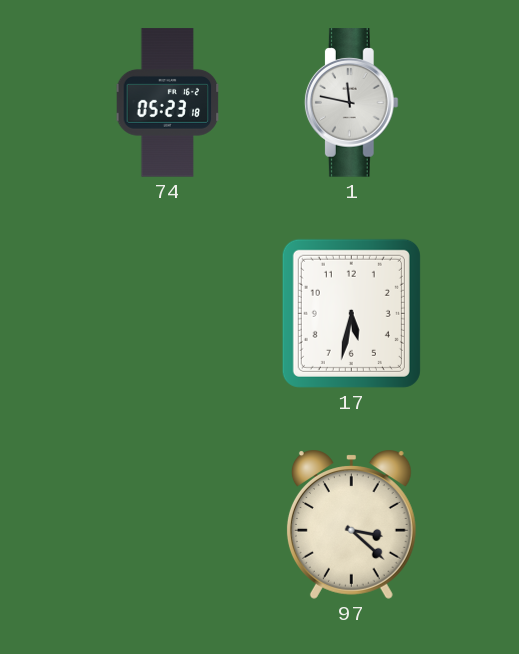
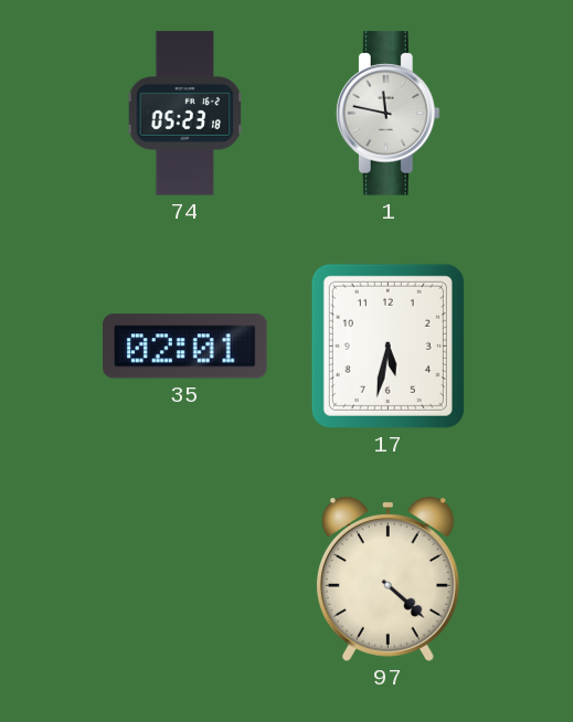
35: none -> 02:01
97: 3:22 -> 4:22
